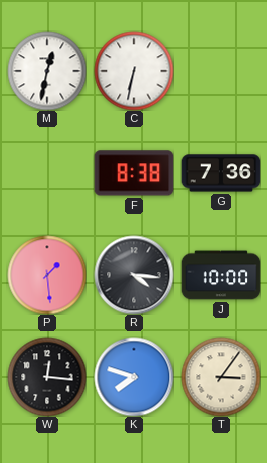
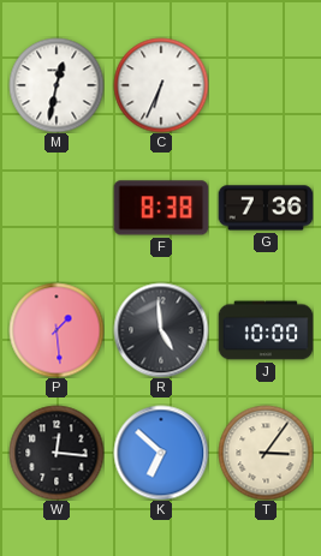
C: 6:32 -> 6:34
R: 4:16 -> 4:59
K: 7:48 -> 6:52
